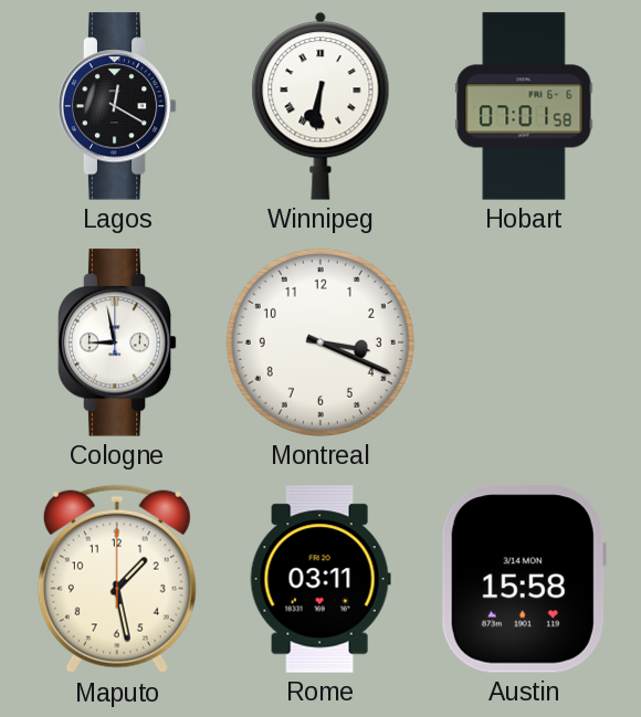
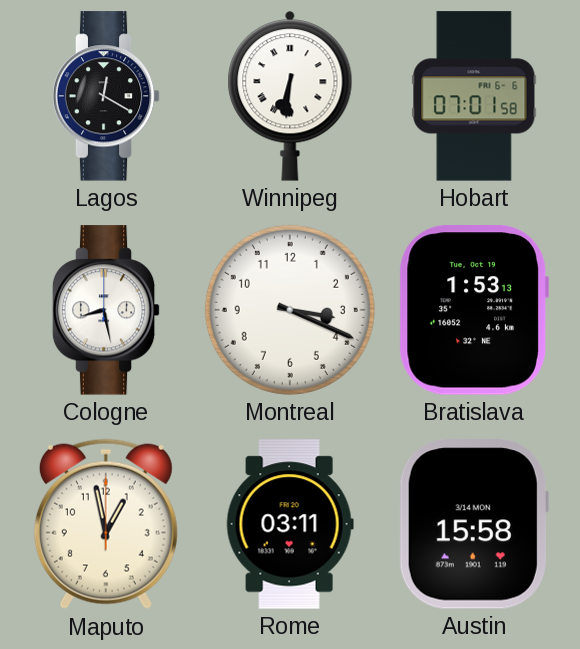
Cologne: 8:58 -> 8:28
Bratislava: none -> 1:53
Maputo: 1:28 -> 12:58
